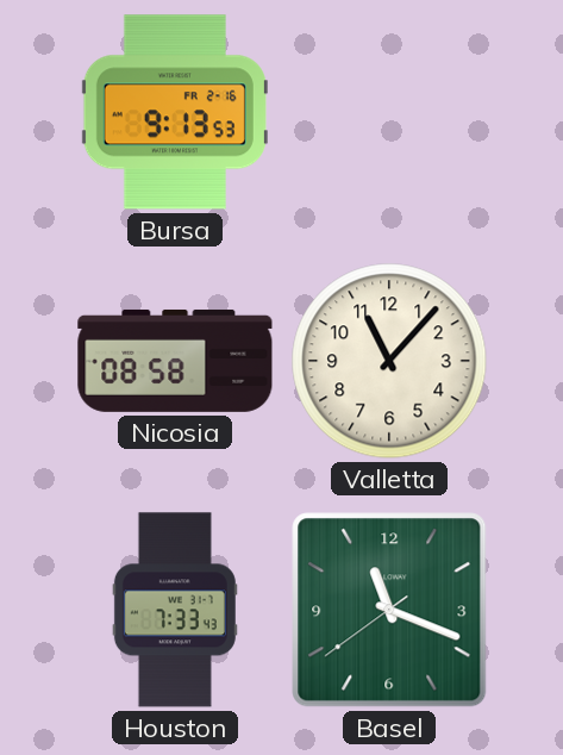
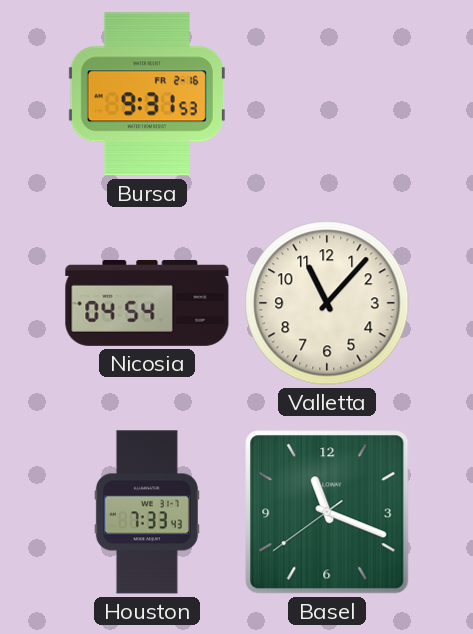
Bursa: 9:13 -> 9:31
Nicosia: 08:58 -> 04:54
